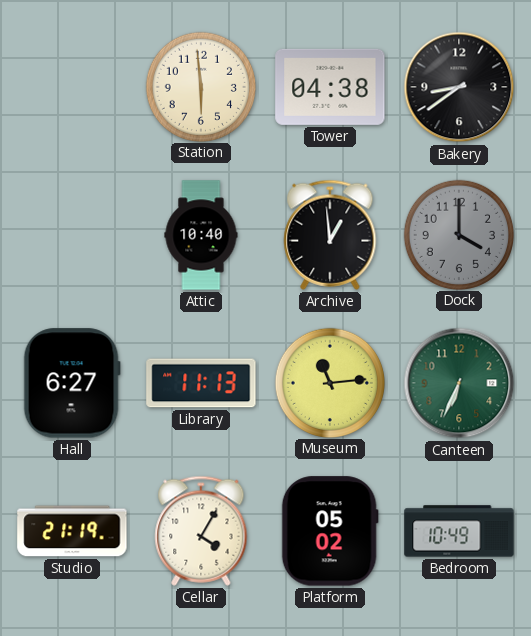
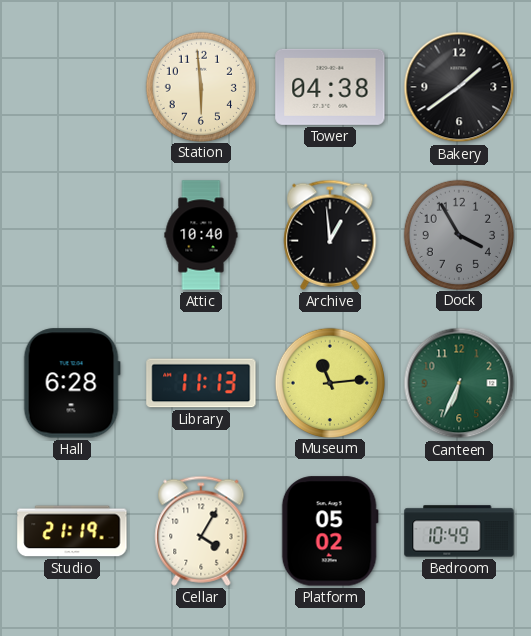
Bakery: 8:39 -> 1:39
Dock: 4:00 -> 3:55
Hall: 6:27 -> 6:28
